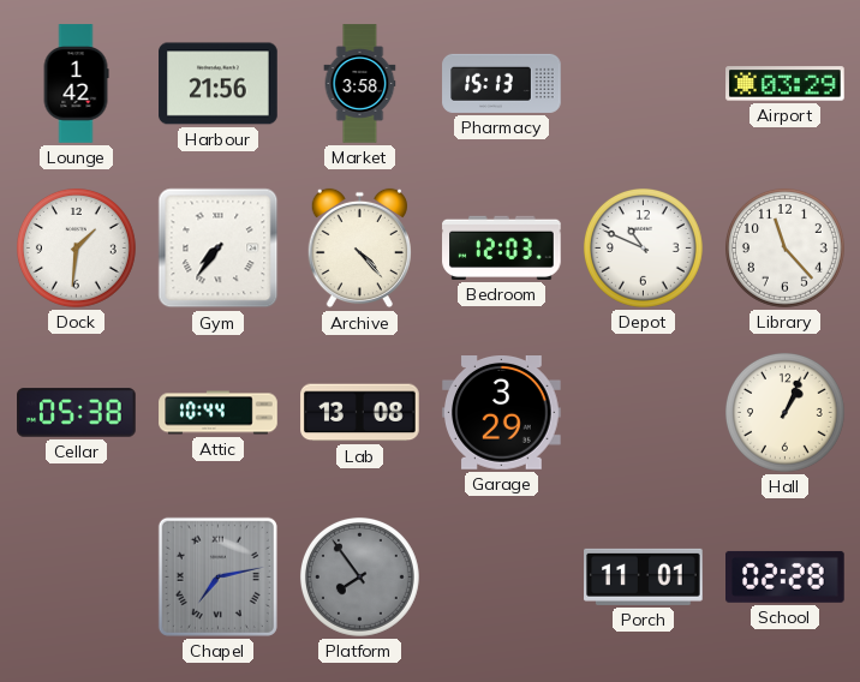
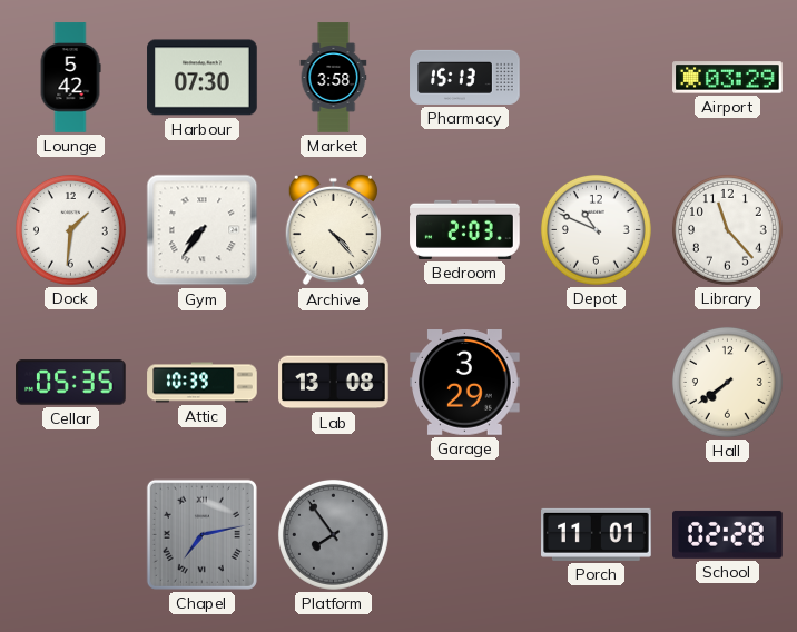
Lounge: 1:42 -> 5:42
Harbour: 21:56 -> 07:30
Bedroom: 12:03 -> 2:03
Cellar: 05:38 -> 05:35
Attic: 10:44 -> 10:39
Hall: 1:04 -> 7:39
